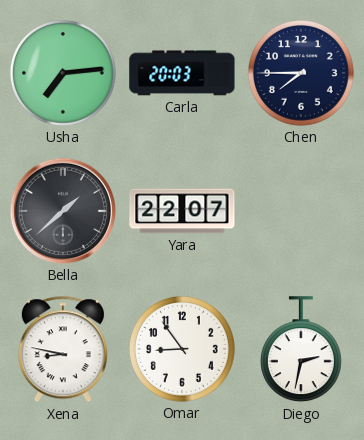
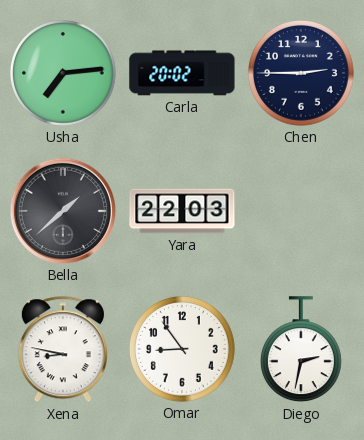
Carla: 20:03 -> 20:02
Chen: 7:45 -> 2:45
Yara: 22:07 -> 22:03
